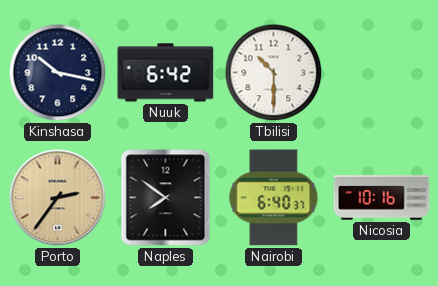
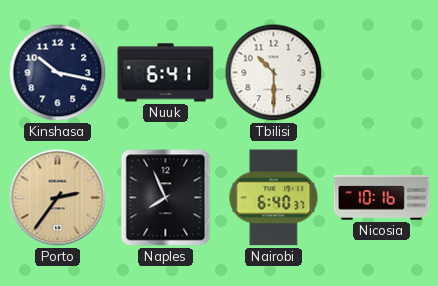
Nuuk: 6:42 -> 6:41
Naples: 7:51 -> 7:56
